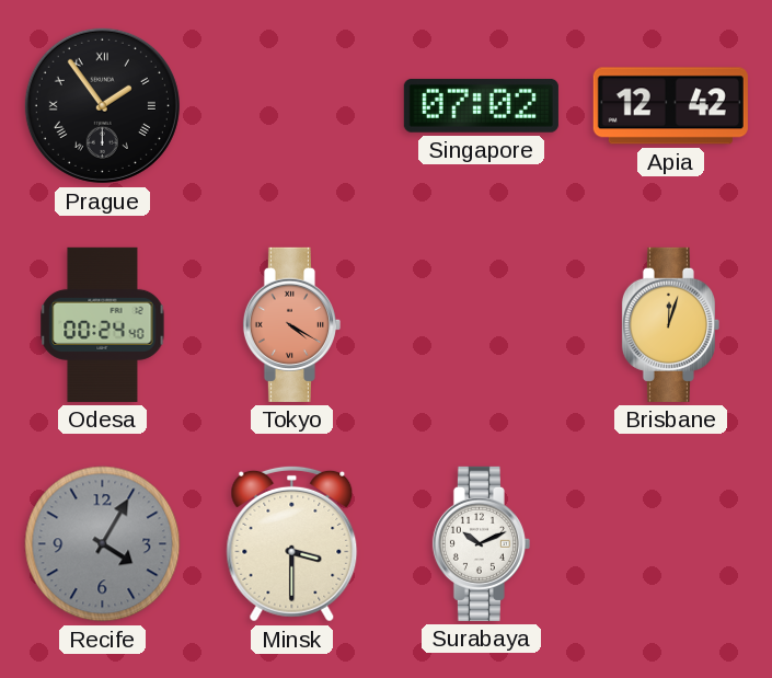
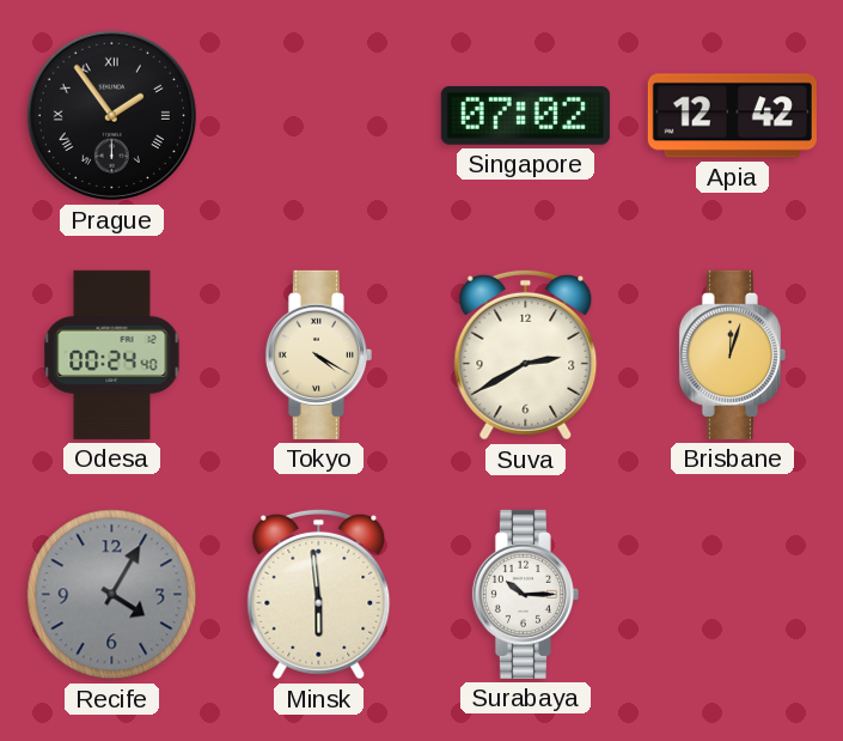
Tokyo dial: salmon -> cream
Suva: none -> 2:40
Minsk: 3:30 -> 5:59
Surabaya: 10:11 -> 10:15
